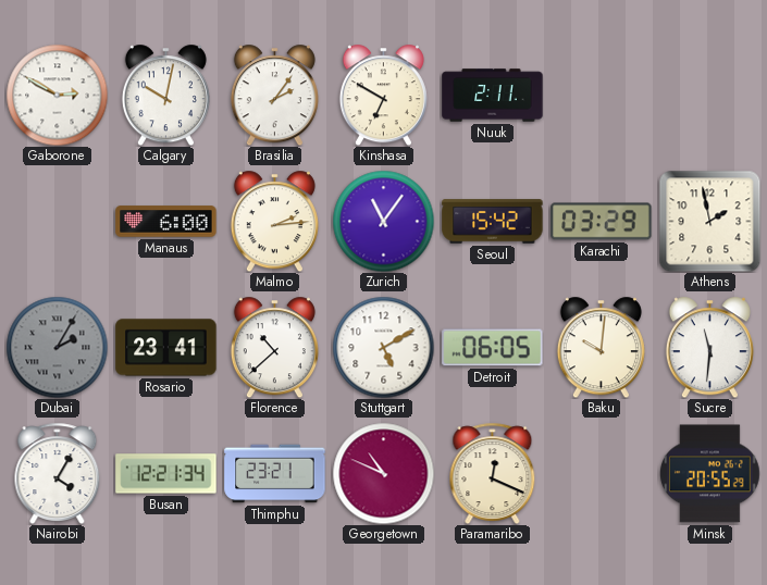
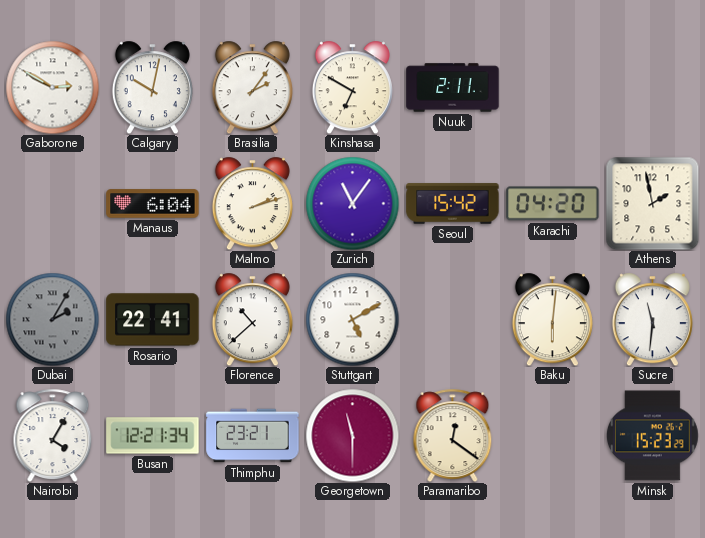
Manaus: 6:00 -> 6:04
Malmo: 2:14 -> 2:12
Karachi: 03:29 -> 04:20
Rosario: 23:41 -> 22:41
Detroit: 06:05 -> none
Baku: 10:01 -> 6:01
Georgetown: 10:49 -> 11:30
Paramaribo: 12:19 -> 12:21
Minsk: 20:55 -> 15:23
